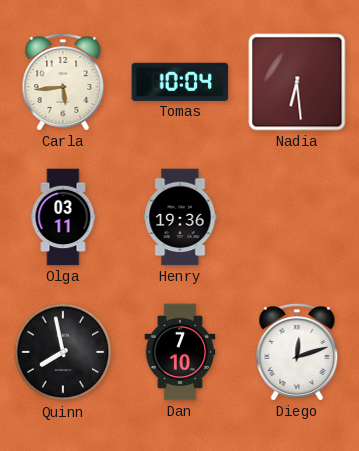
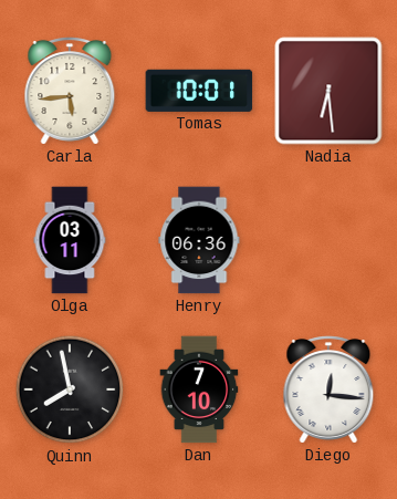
Tomas: 10:04 -> 10:01
Henry: 19:36 -> 06:36
Diego: 12:12 -> 12:16
